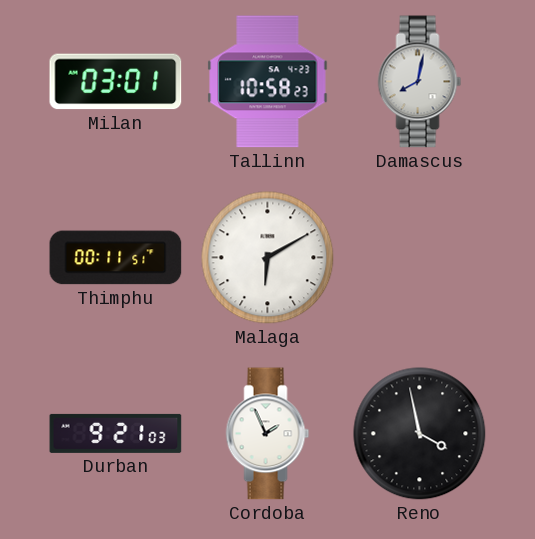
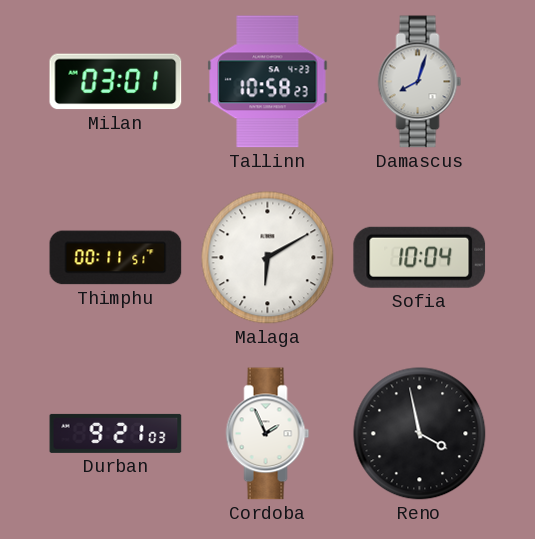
Damascus: 8:02 -> 8:03
Sofia: none -> 10:04
